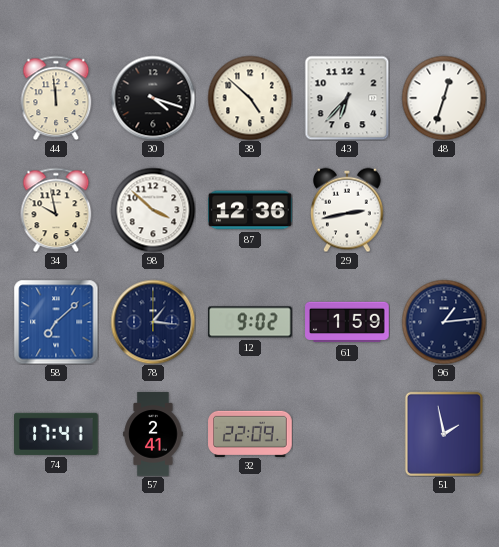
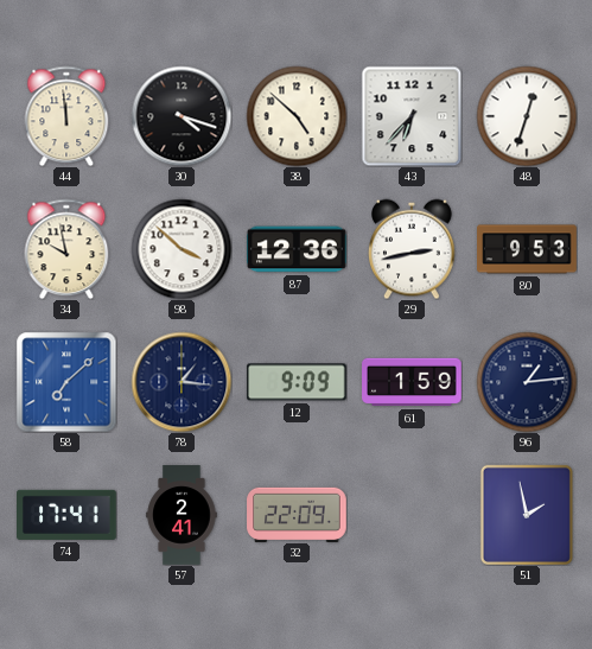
80: none -> 9:53
12: 9:02 -> 9:09
